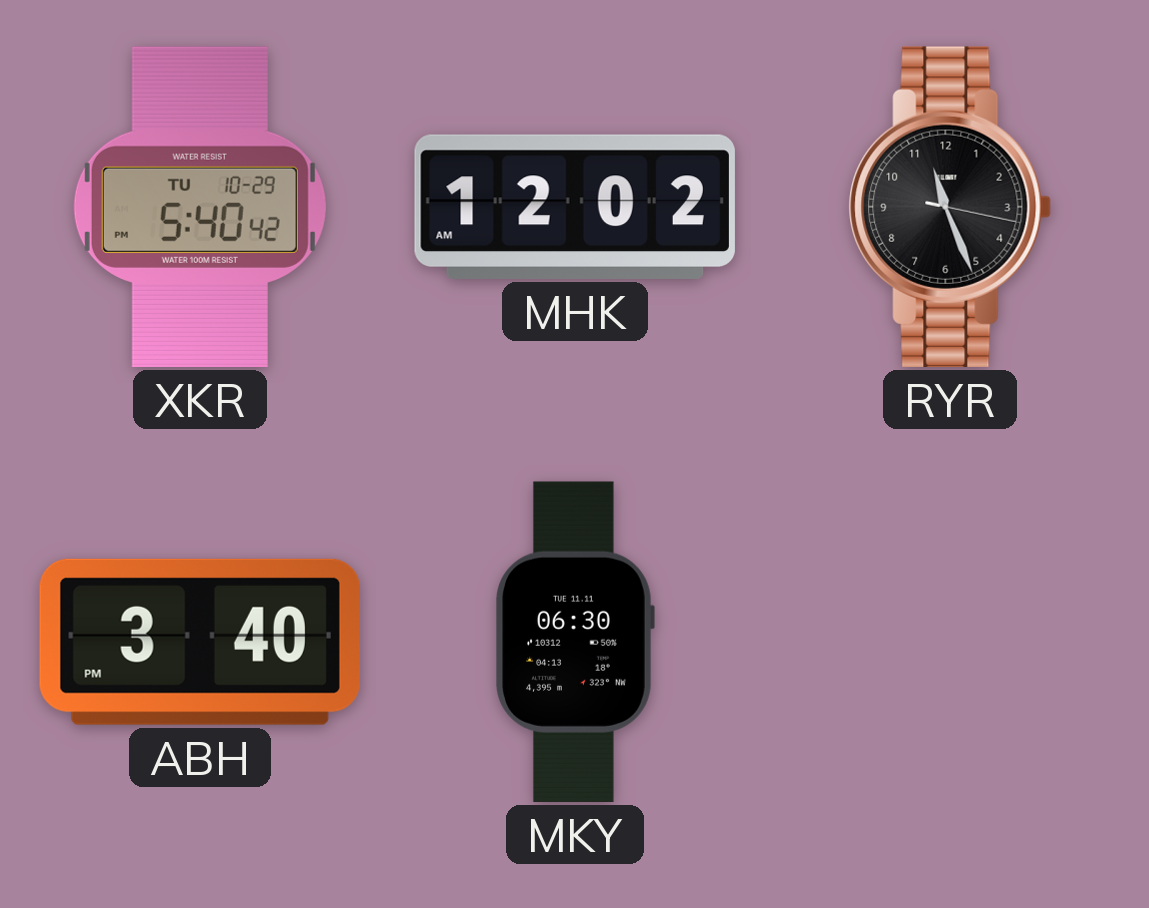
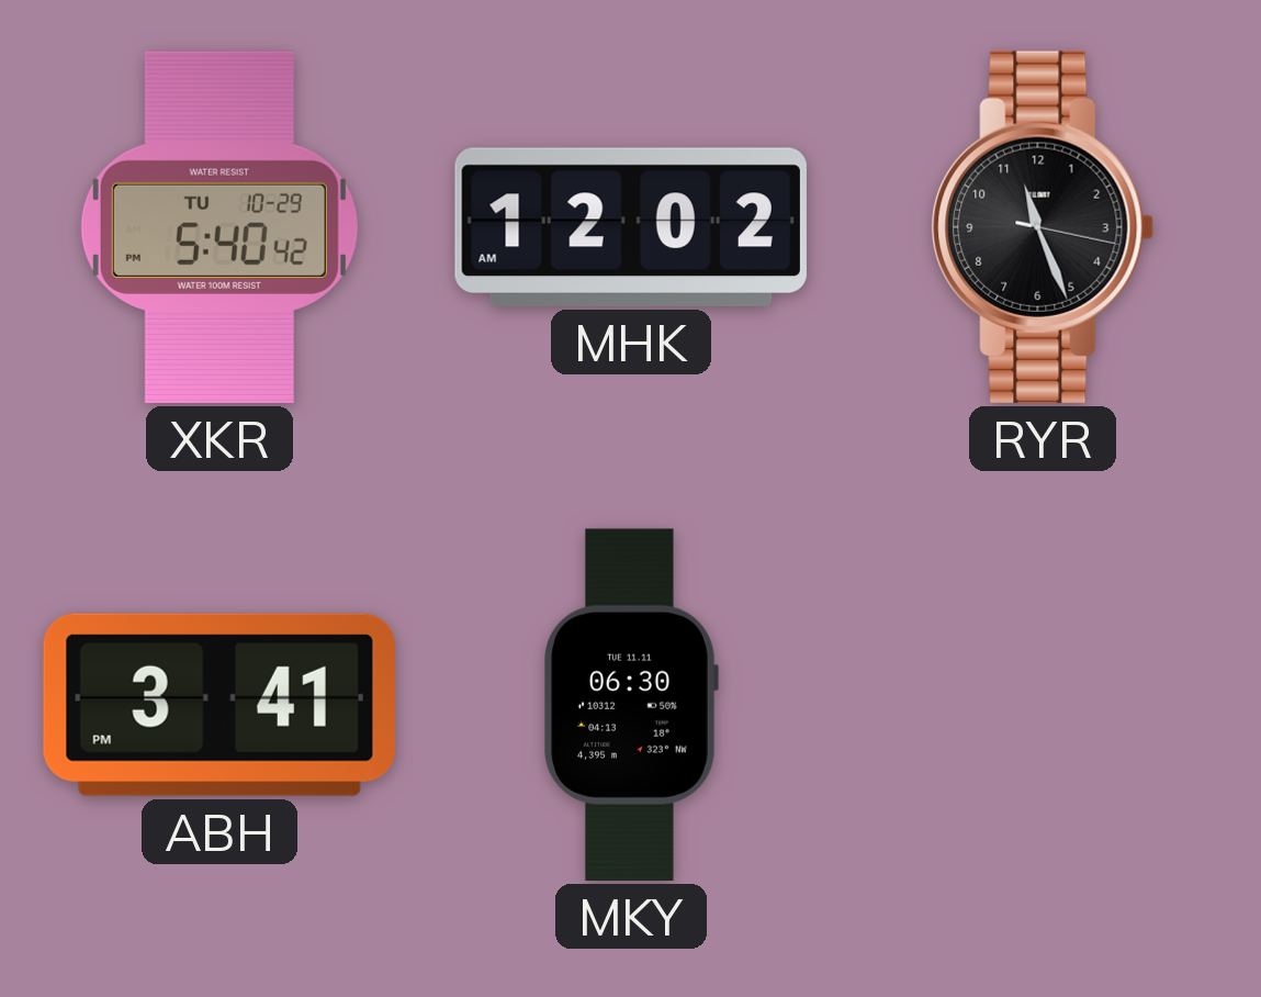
ABH: 3:40 -> 3:41
